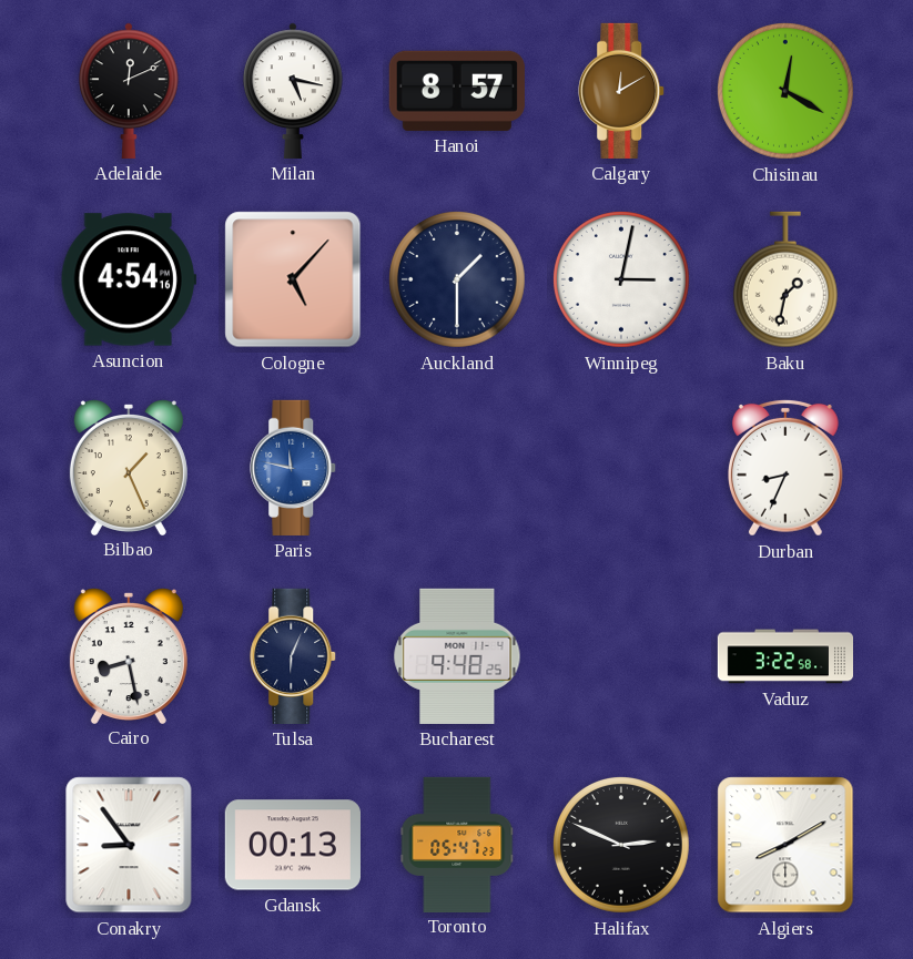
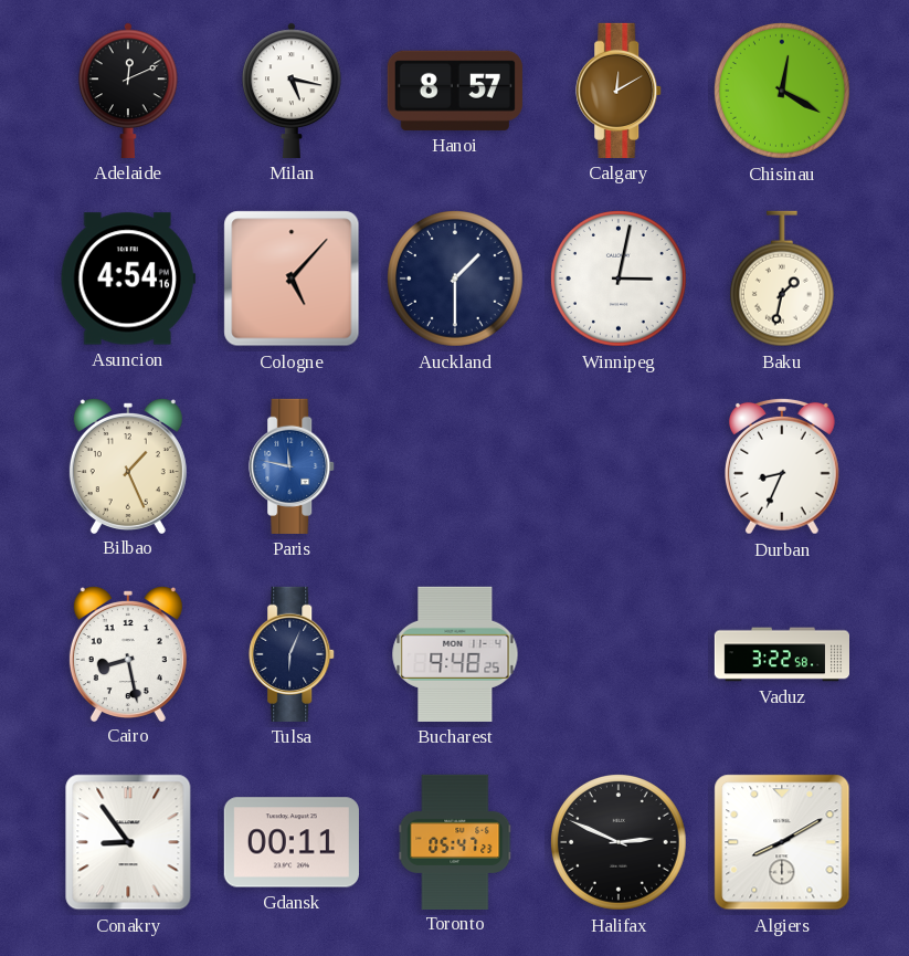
Gdansk: 00:13 -> 00:11
